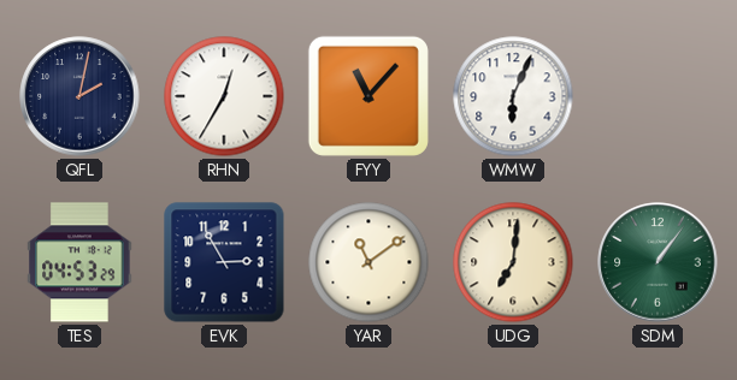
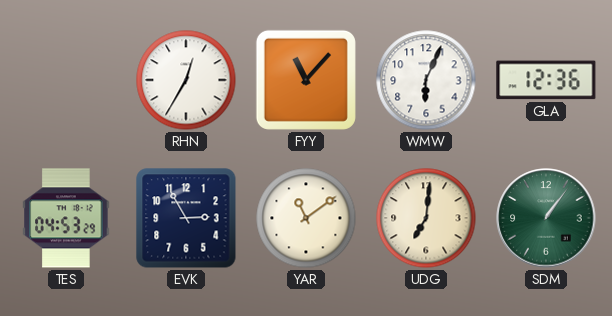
QFL: 2:02 -> none
GLA: none -> 12:36
